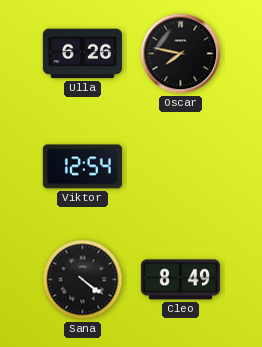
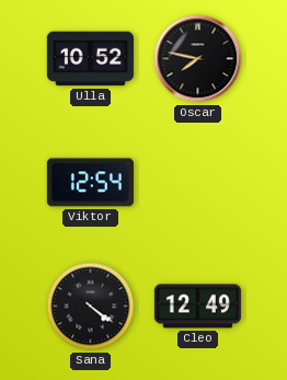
Ulla: 6:26 -> 10:52
Cleo: 8:49 -> 12:49
